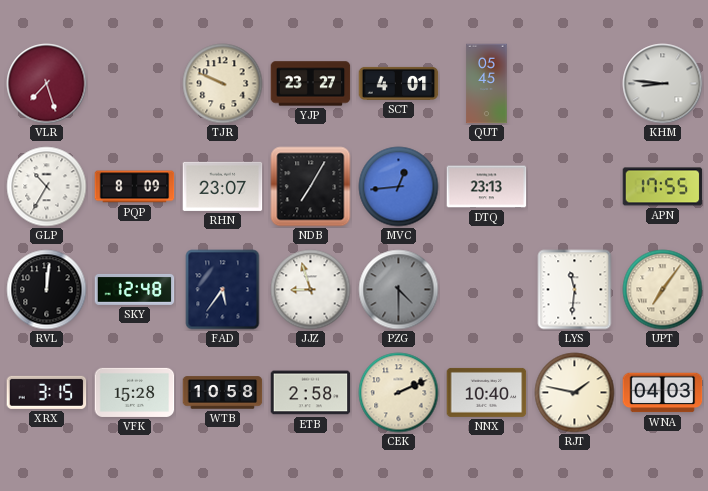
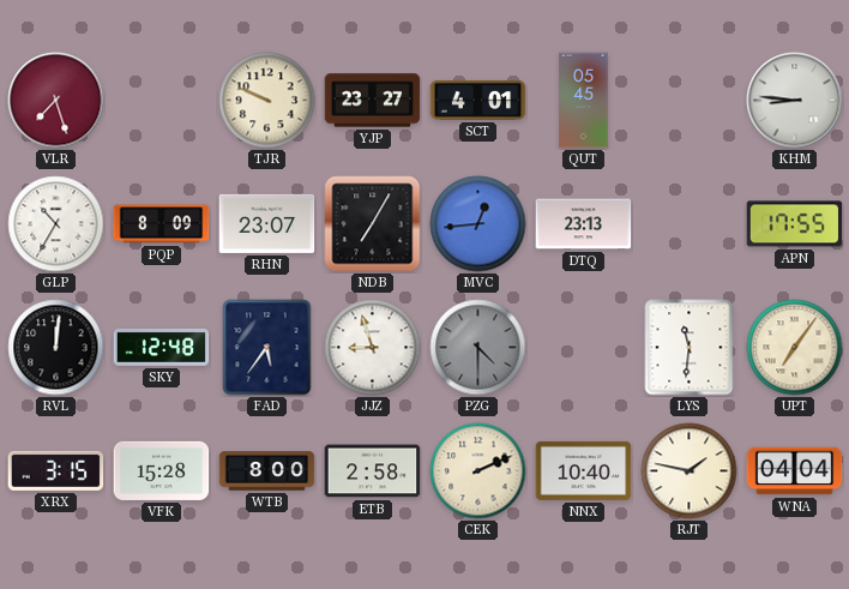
WTB: 10:58 -> 8:00
WNA: 04:03 -> 04:04
